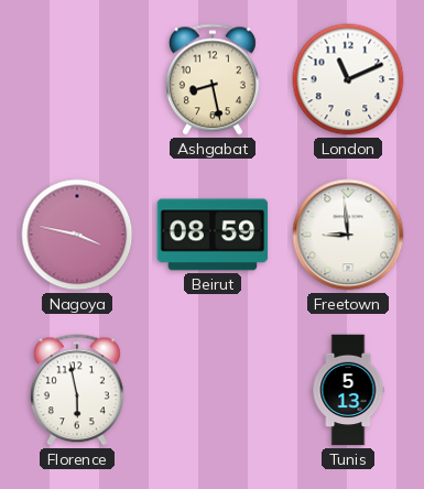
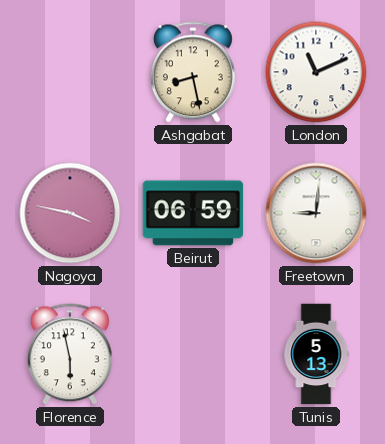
Beirut: 08:59 -> 06:59
Freetown: 8:59 -> 9:01
